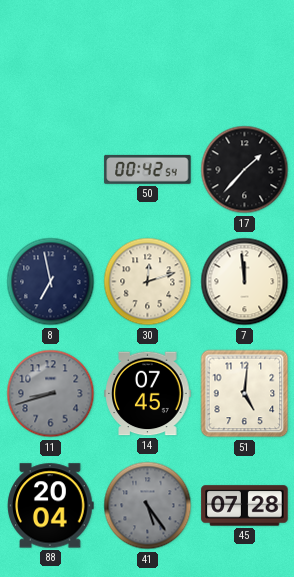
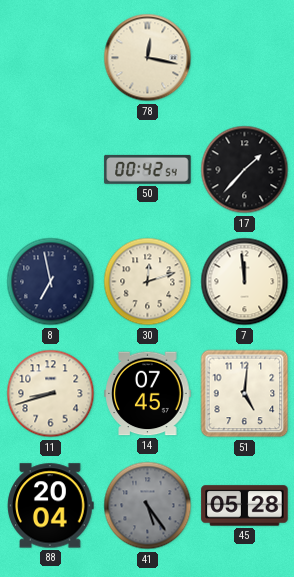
78: none -> 12:17
11 dial: grey -> cream
45: 07:28 -> 05:28
